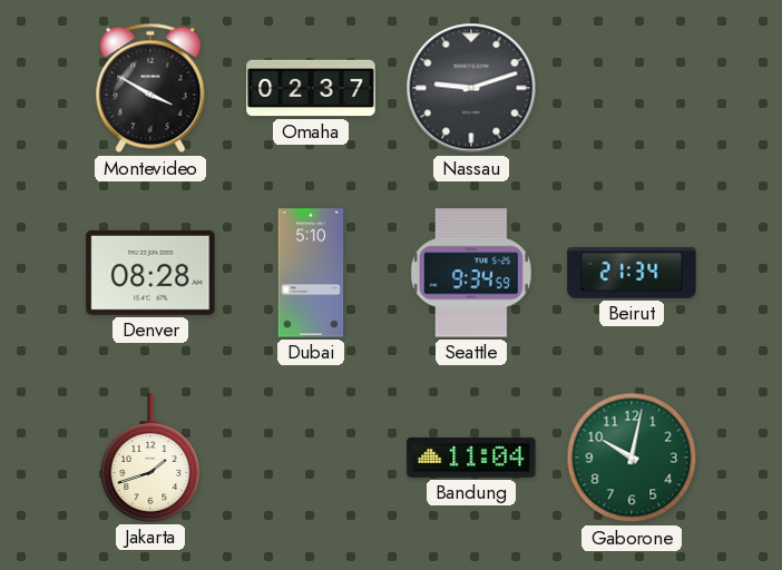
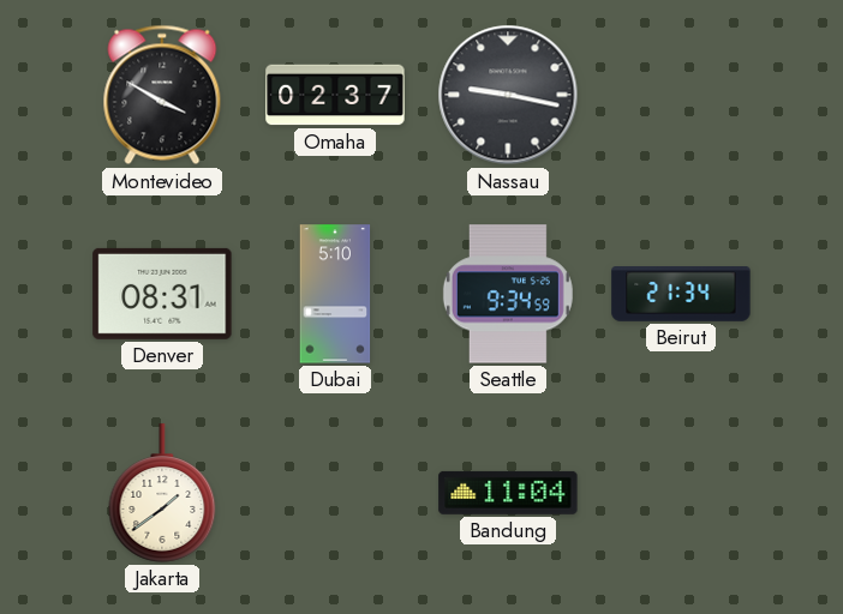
Nassau: 9:12 -> 9:17
Denver: 08:28 -> 08:31
Jakarta: 1:42 -> 1:39
Gaborone: 10:02 -> none
